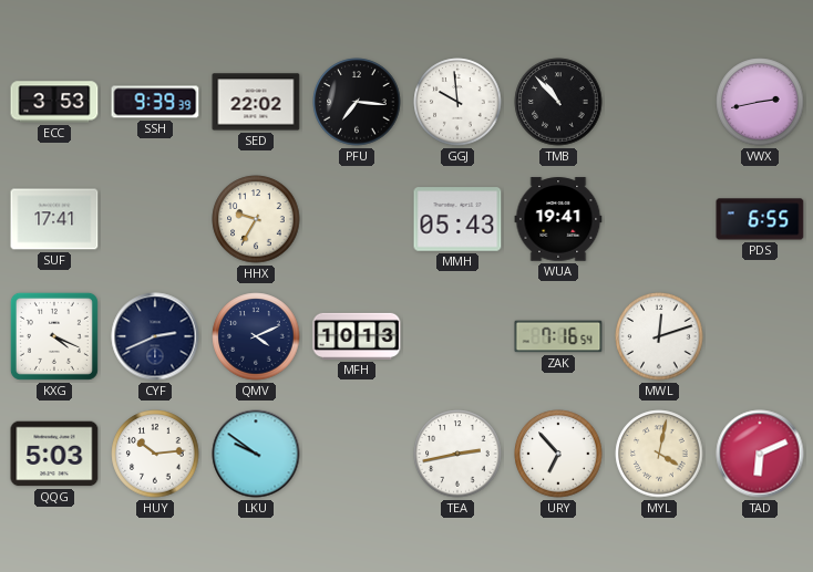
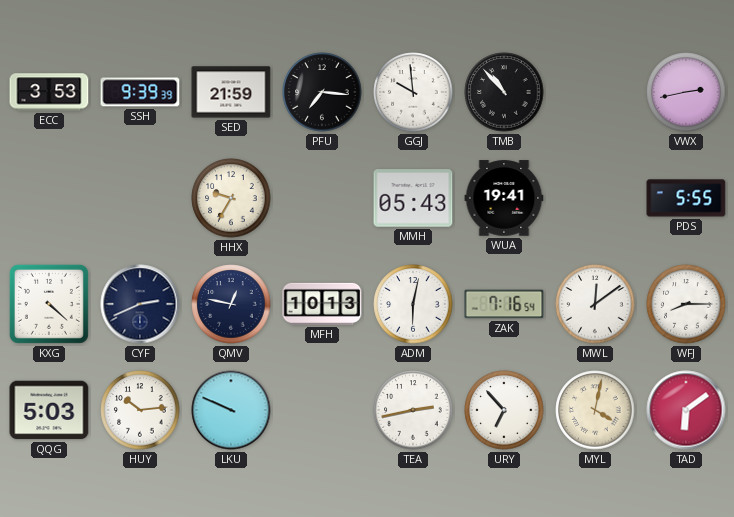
SED: 22:02 -> 21:59
SUF: 17:41 -> none
PDS: 6:55 -> 5:55
KXG: 4:19 -> 4:22
QMV: 4:11 -> 12:47
ADM: none -> 6:02
MWL: 12:12 -> 12:09
WFJ: none -> 8:15
LKU: 9:51 -> 9:49
TAD: 6:11 -> 6:09
